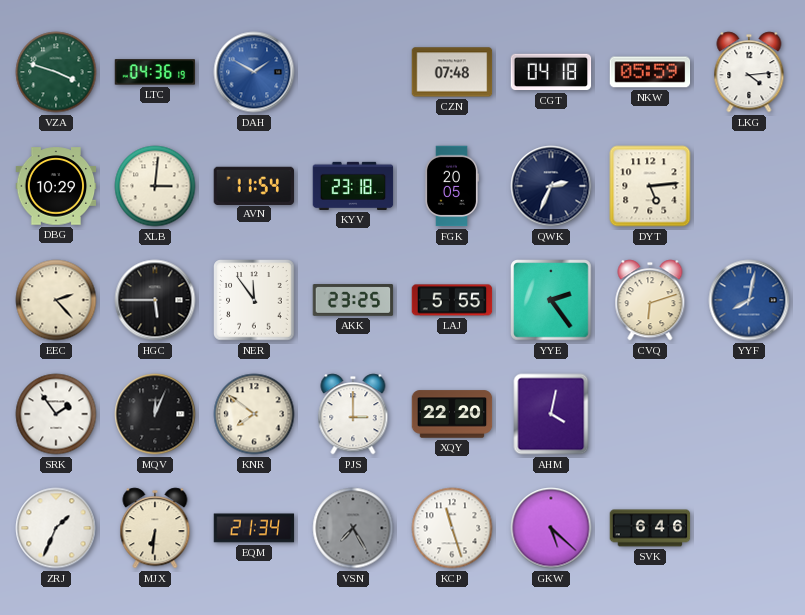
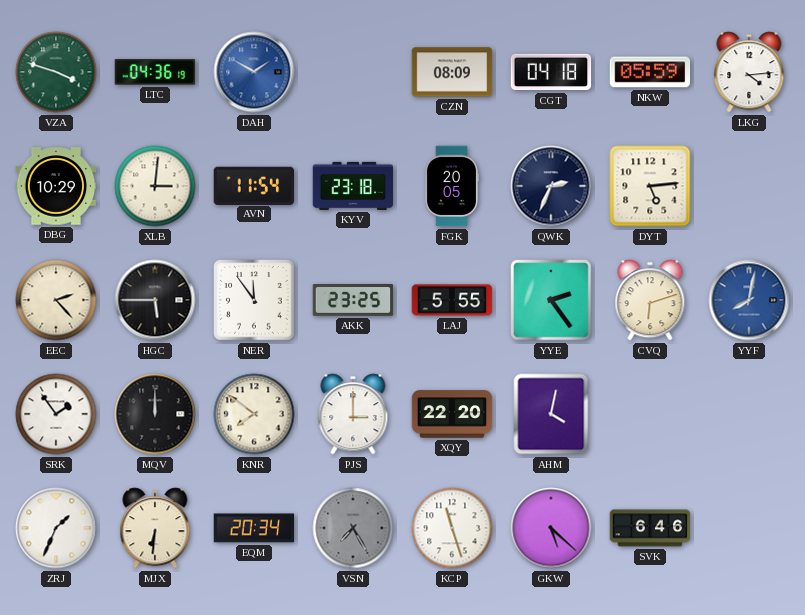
CZN: 07:48 -> 08:09
MQV: 12:04 -> 12:00
EQM: 21:34 -> 20:34
